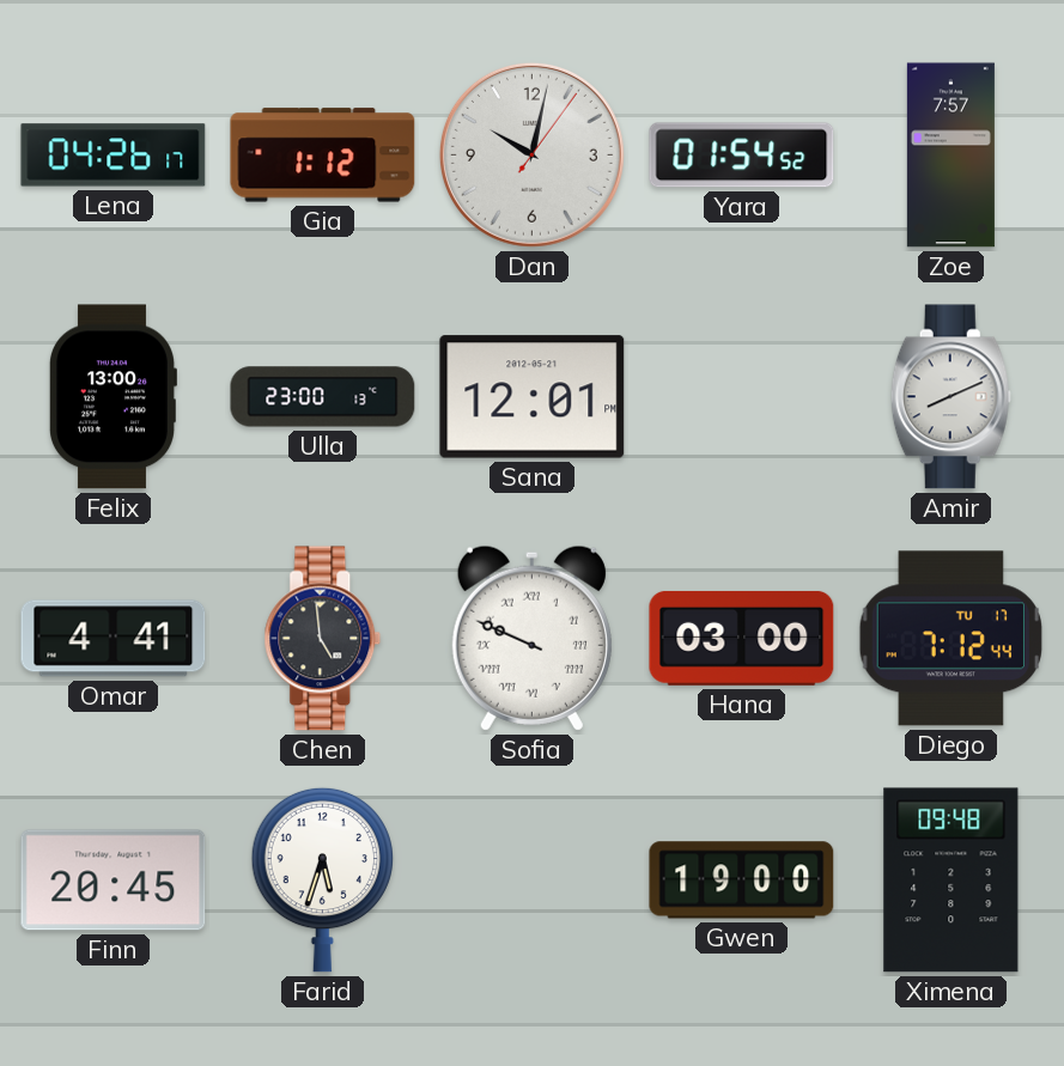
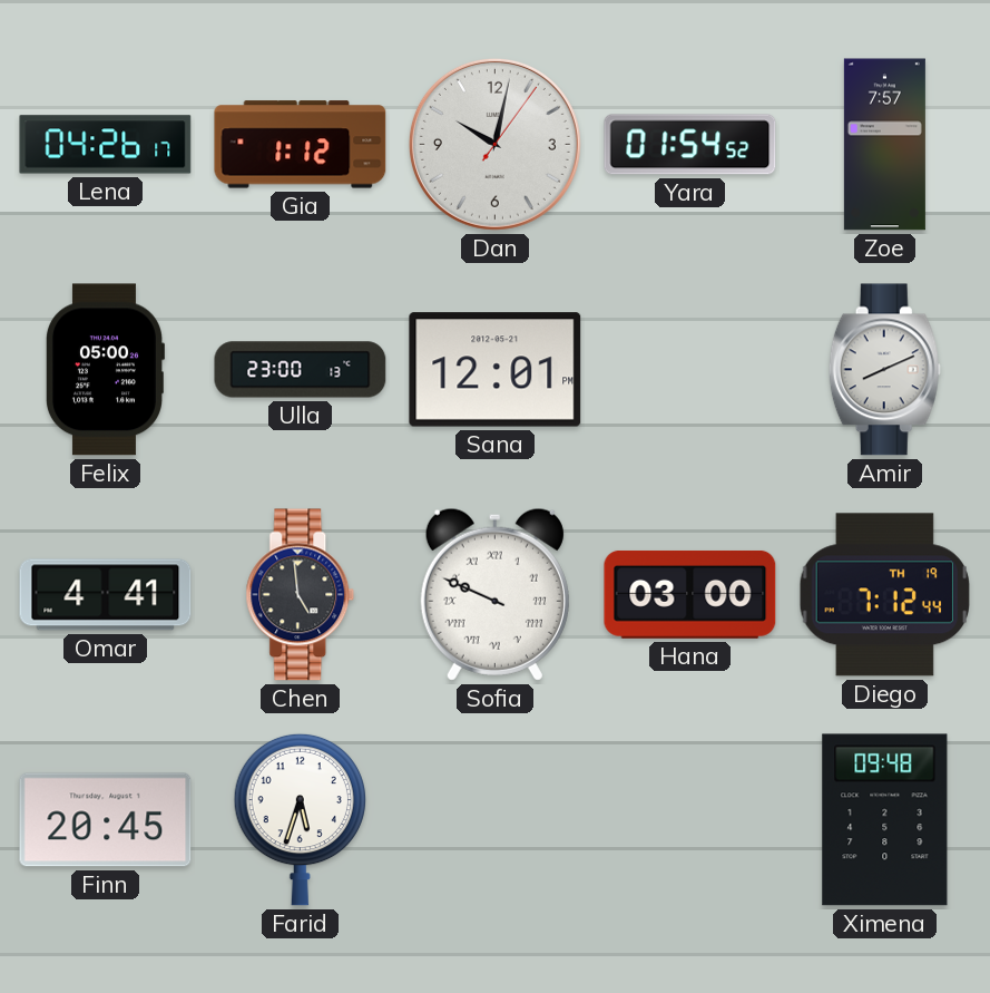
Felix: 13:00 -> 05:00
Diego date: TU 17 -> TH 19
Gwen: 19:00 -> none
